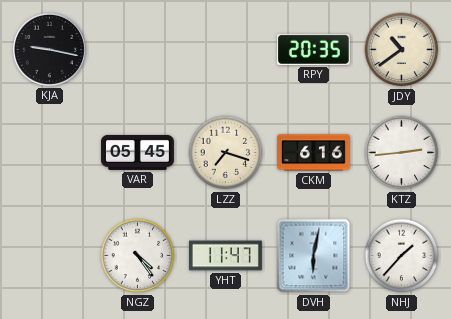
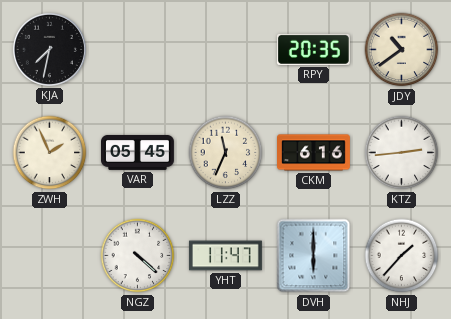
KJA: 9:17 -> 7:32
ZWH: none -> 1:56
LZZ: 7:18 -> 11:34
NGZ: 4:24 -> 4:22
DVH: 6:02 -> 6:00
